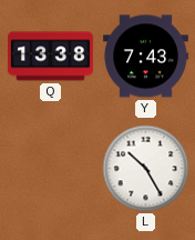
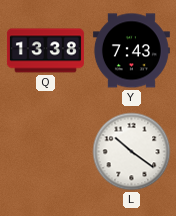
L: 10:25 -> 10:21
